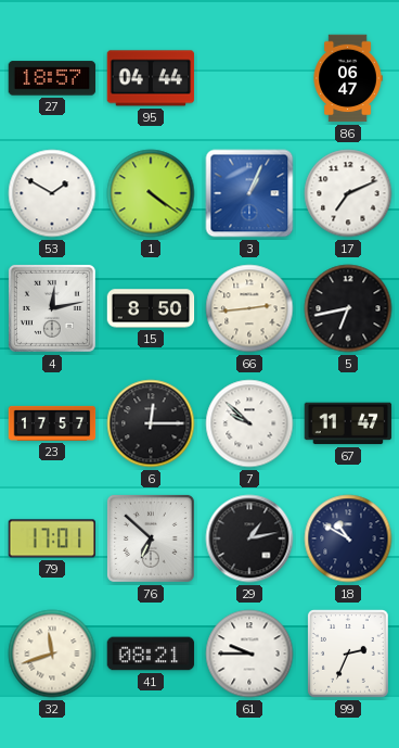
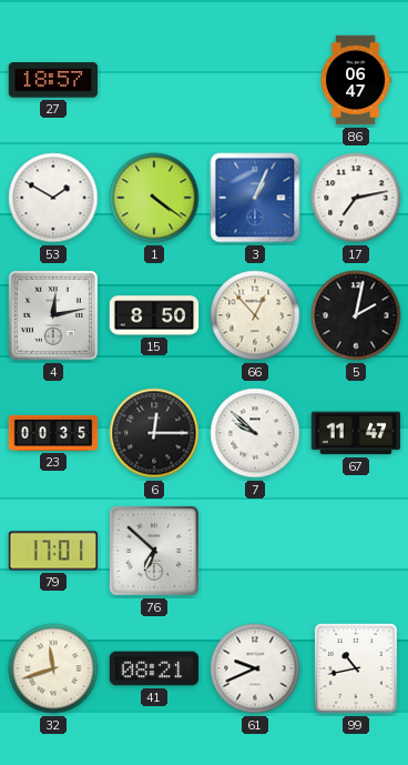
95: 04:44 -> none
17: 7:11 -> 7:13
66: 2:44 -> 12:53
5: 6:43 -> 2:02
23: 17:57 -> 00:35
29: 1:13 -> none
18: 10:50 -> none
61: 9:45 -> 9:41
99: 2:34 -> 10:43
